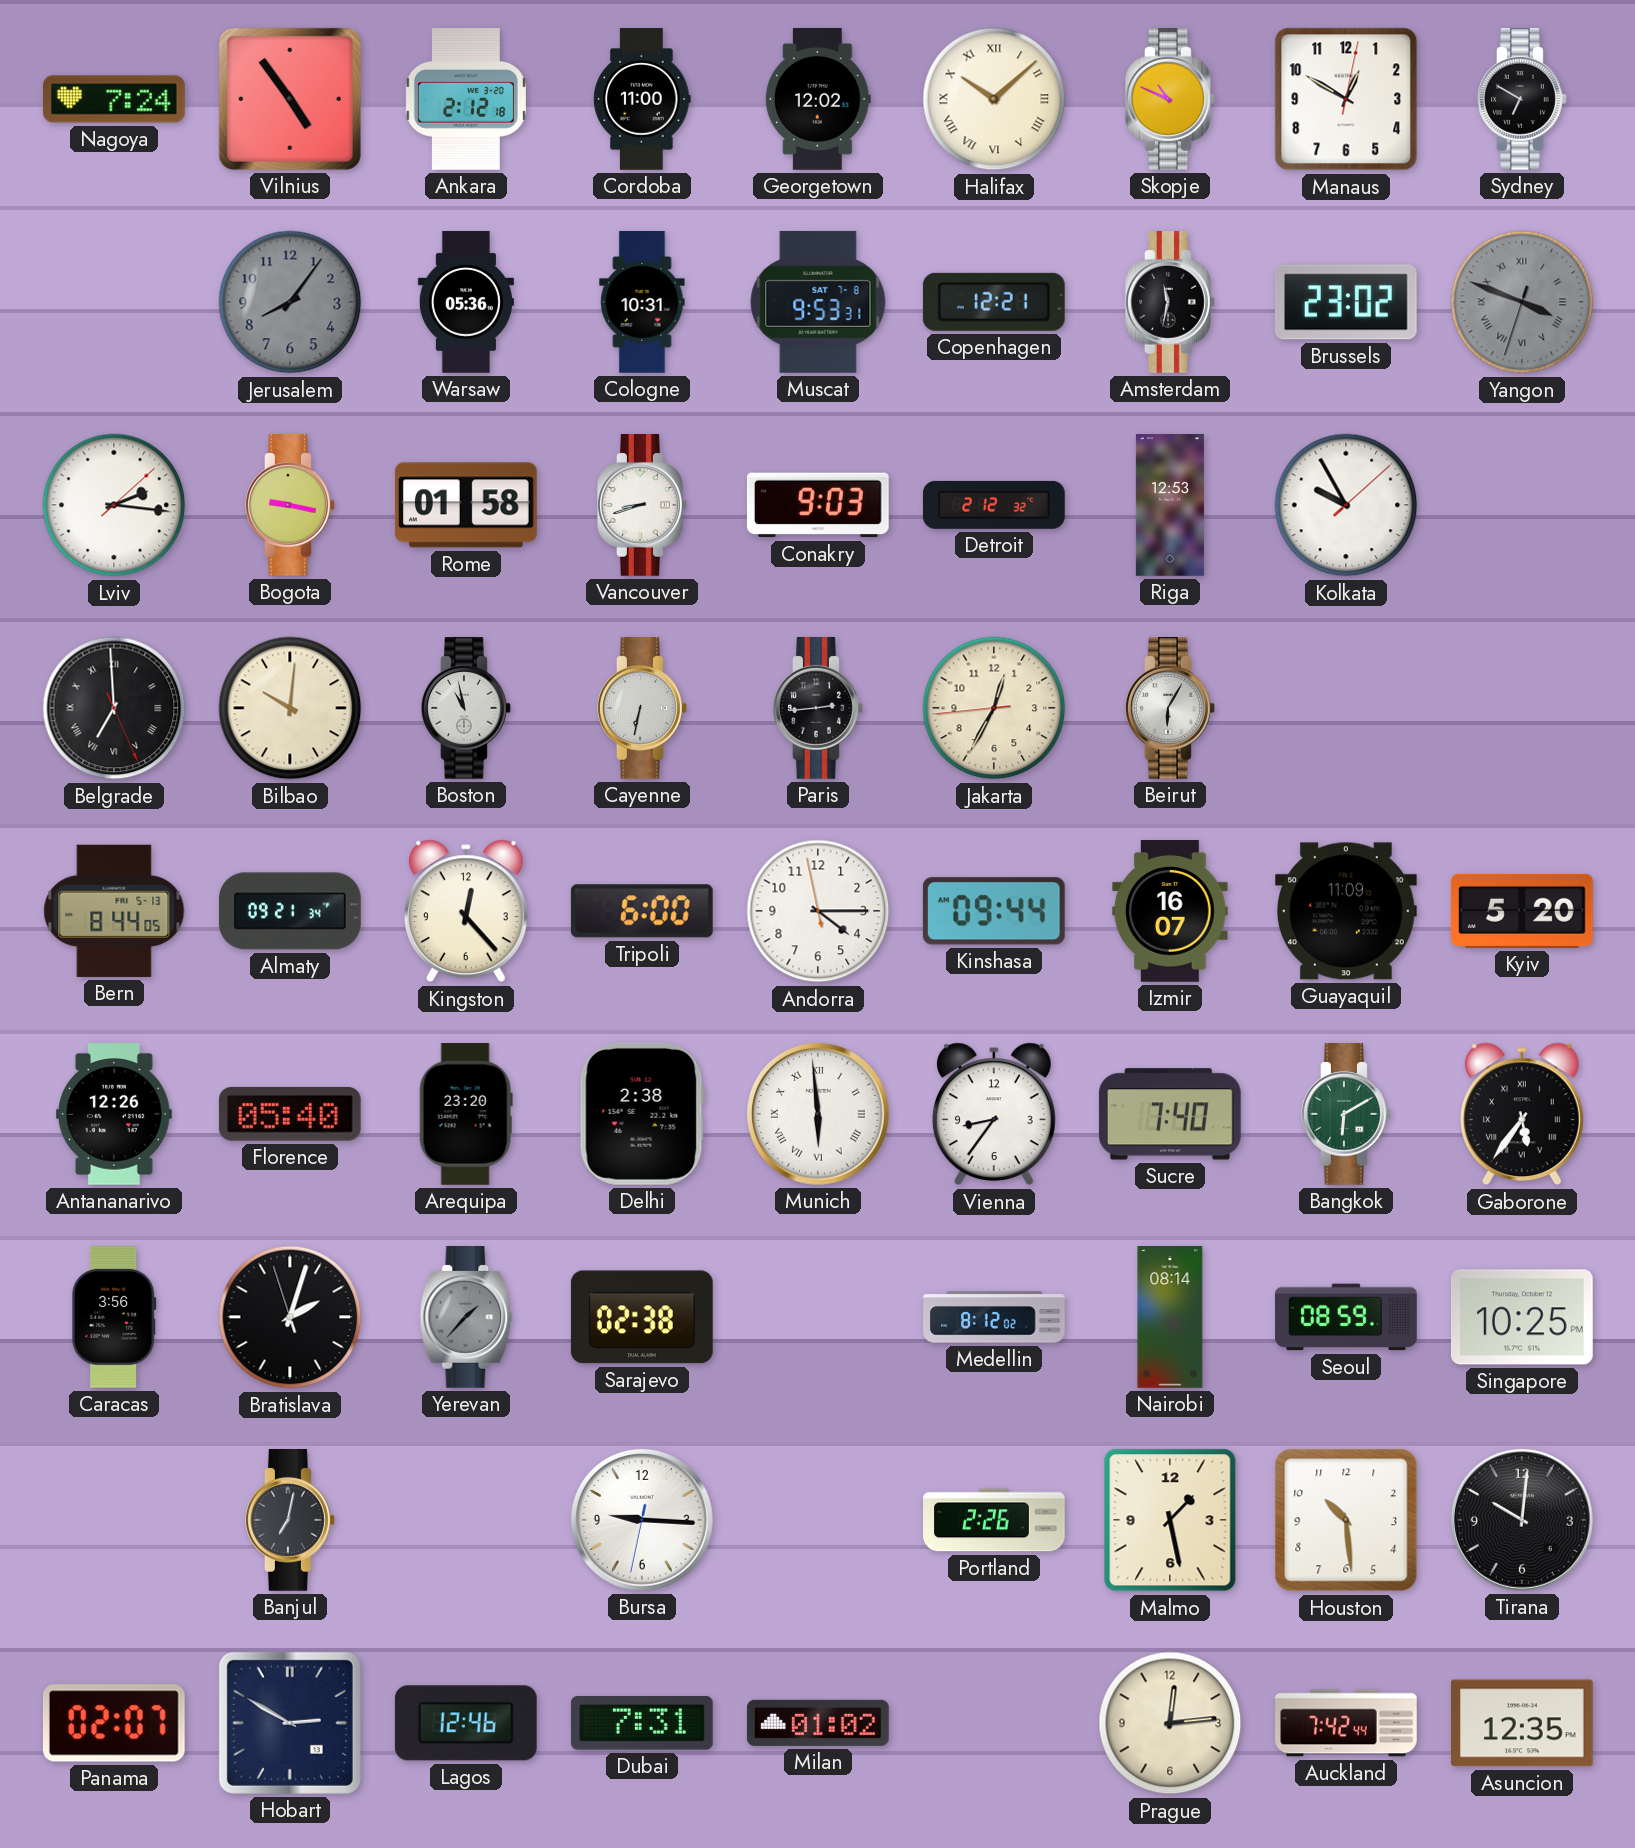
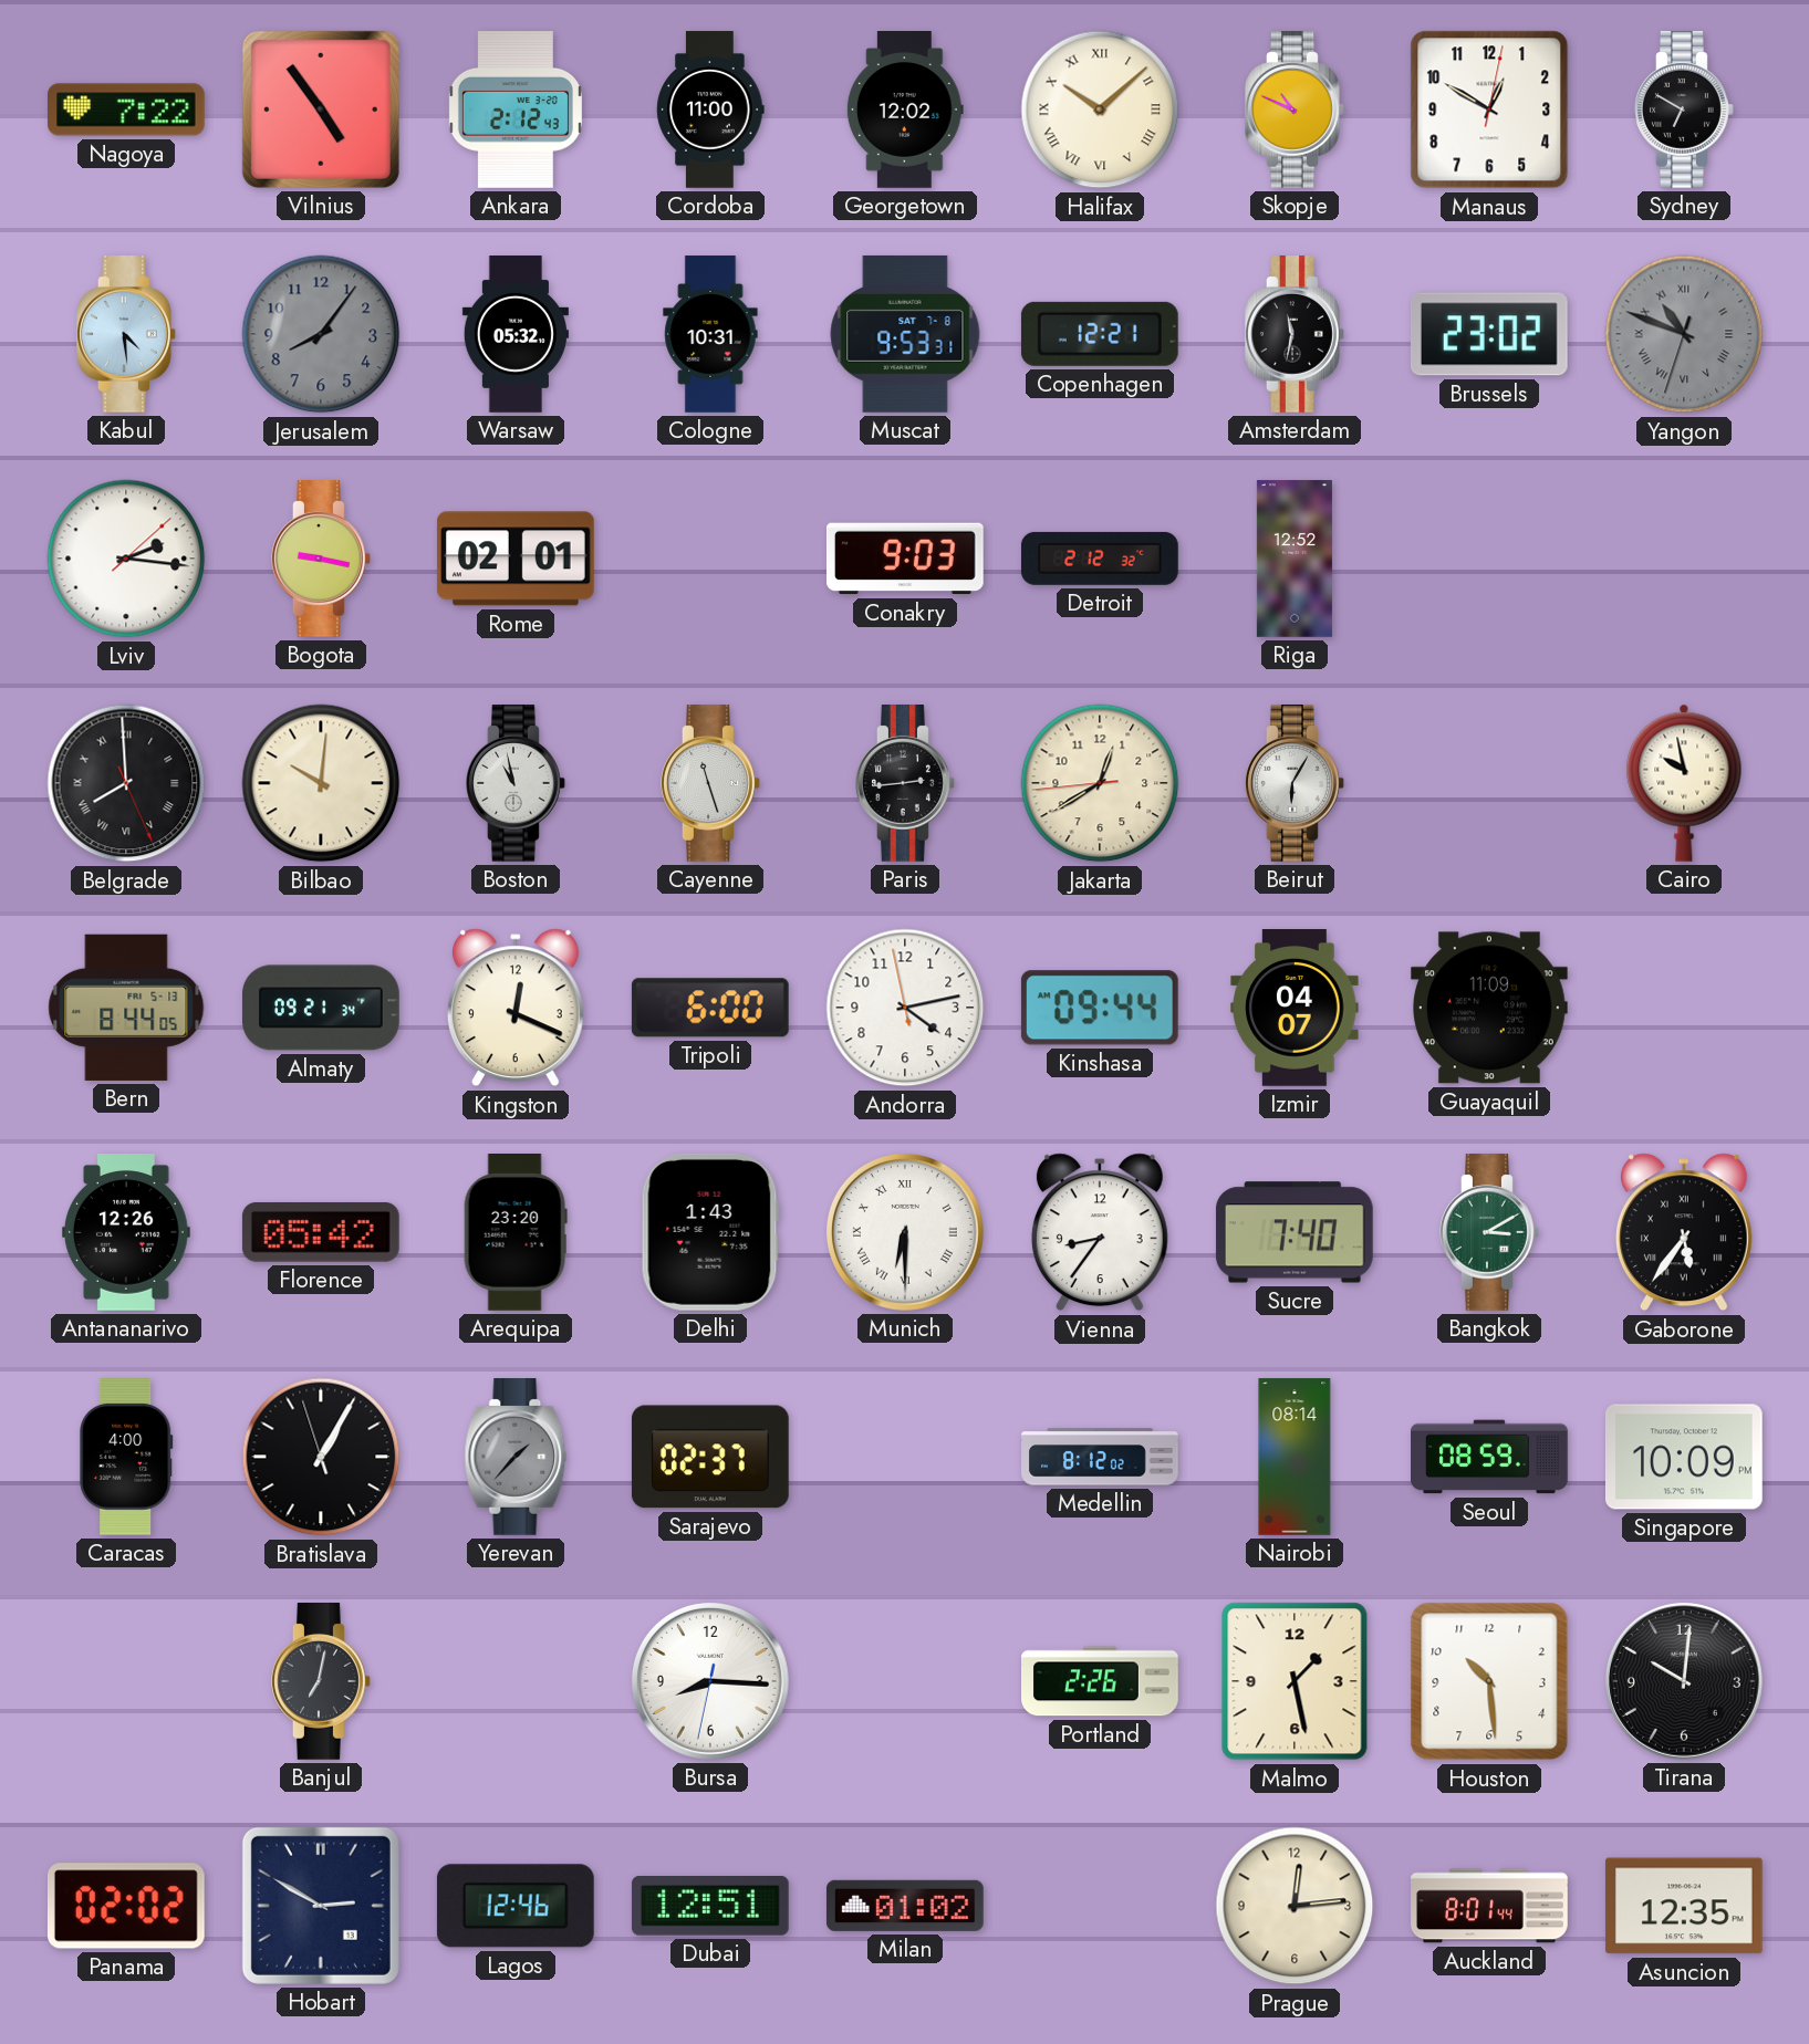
Nagoya: 7:24 -> 7:22
Ankara: 2:12:18 -> 2:12:43
Kabul: none -> 4:29
Warsaw: 05:36 -> 05:32
Yangon: 3:48 -> 10:48
Rome: 01:58 -> 02:01
Vancouver: 8:42 -> none
Riga: 12:53 -> 12:52
Kolkata: 9:55 -> none
Belgrade: 6:59 -> 7:59
Cayenne: 6:32 -> 11:27
Jakarta: 12:34 -> 12:39
Cairo: none -> 9:58
Kingston: 12:23 -> 12:19
Andorra: 4:14 -> 4:12
Izmir: 16:07 -> 04:07
Kyiv: 5:20 -> none
Florence: 05:40 -> 05:42
Delhi: 2:38 -> 1:43
Munich: 5:59 -> 6:30
Bangkok: 6:10 -> 3:10
Caracas: 3:56 -> 4:00
Bratislava: 2:02 -> 1:04
Sarajevo: 02:38 -> 02:37
Singapore: 10:25 -> 10:09
Bursa: 9:15 -> 8:15
Panama: 02:07 -> 02:02
Dubai: 7:31 -> 12:51
Auckland: 7:42 -> 8:01
